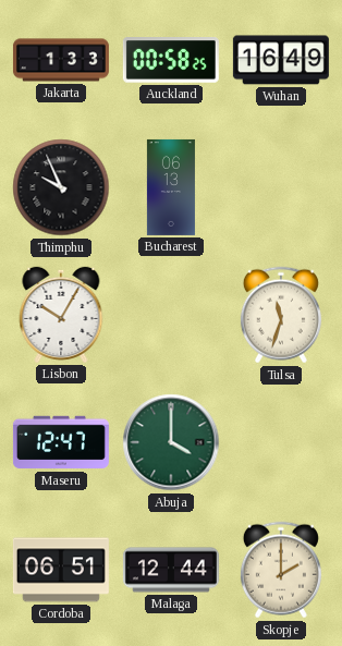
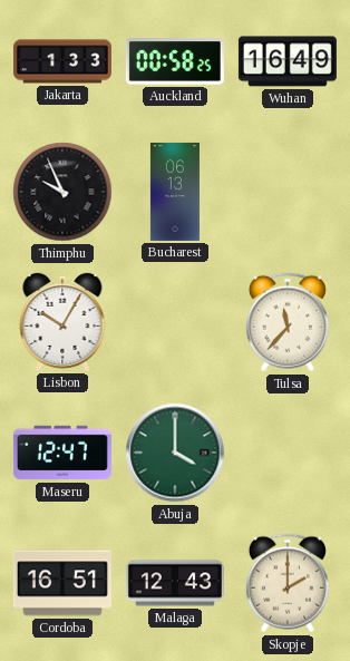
Tulsa: 11:33 -> 11:37
Cordoba: 06:51 -> 16:51
Malaga: 12:44 -> 12:43
